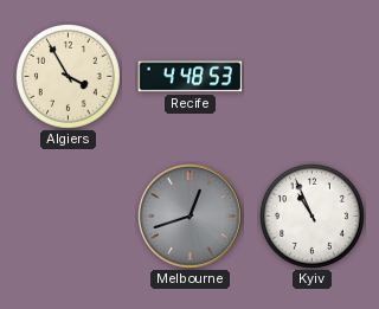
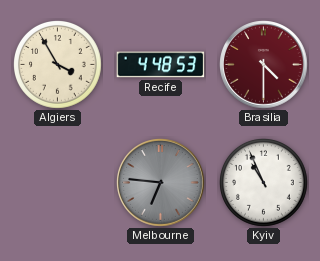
Brasilia: none -> 4:30
Melbourne: 12:42 -> 6:46
